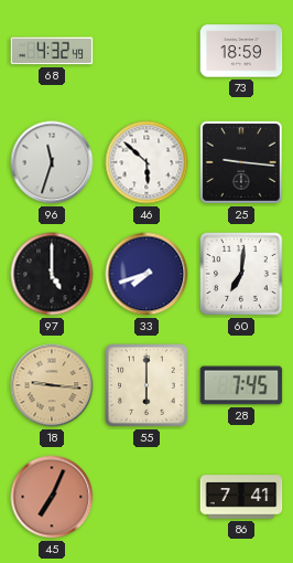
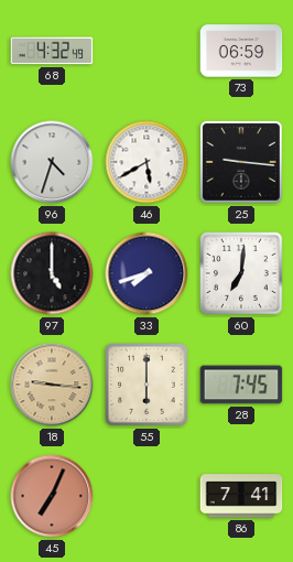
73: 18:59 -> 06:59
96: 11:33 -> 4:33
46: 5:52 -> 5:40
